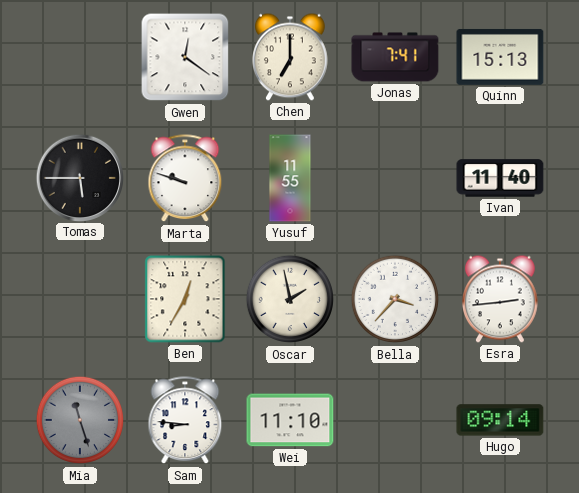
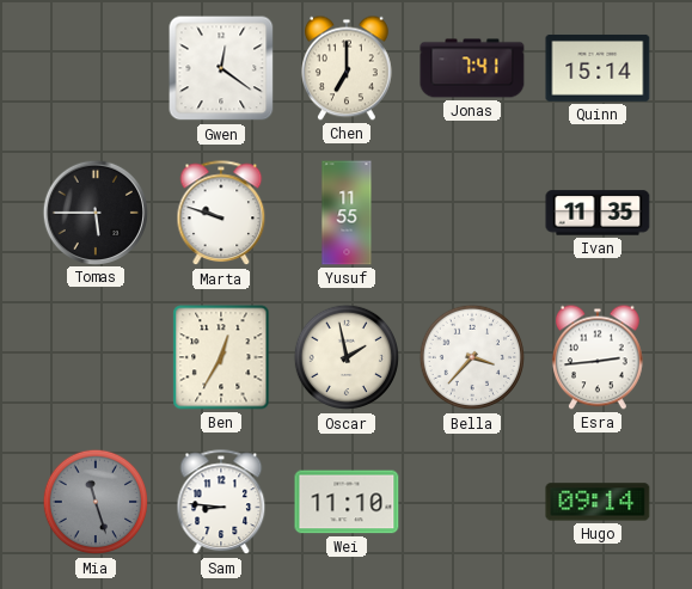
Quinn: 15:13 -> 15:14
Ivan: 11:40 -> 11:35
